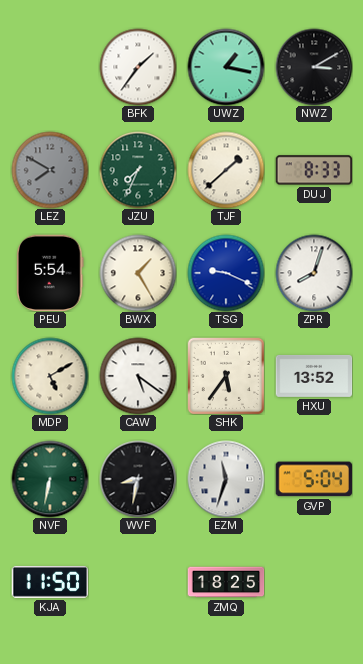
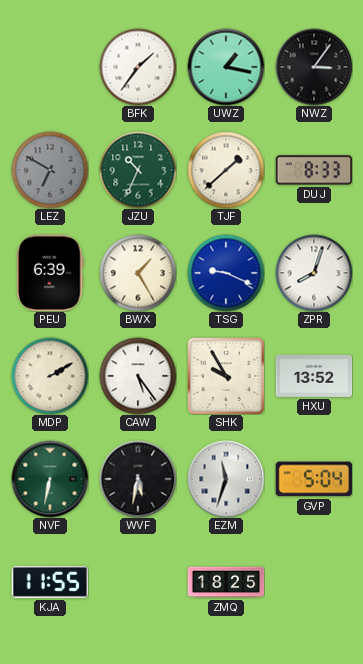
NWZ: 3:10 -> 3:06
LEZ: 7:50 -> 6:50
JZU: 7:34 -> 10:34
PEU: 5:54 -> 6:39
MDP: 5:10 -> 2:10
CAW: 5:21 -> 5:24
SHK: 5:36 -> 9:55
WVF: 8:32 -> 5:32
KJA: 11:50 -> 11:55
